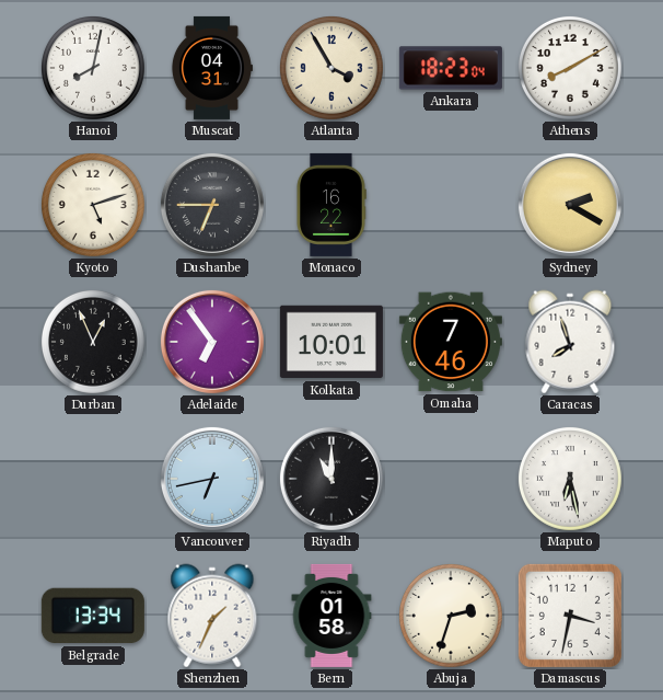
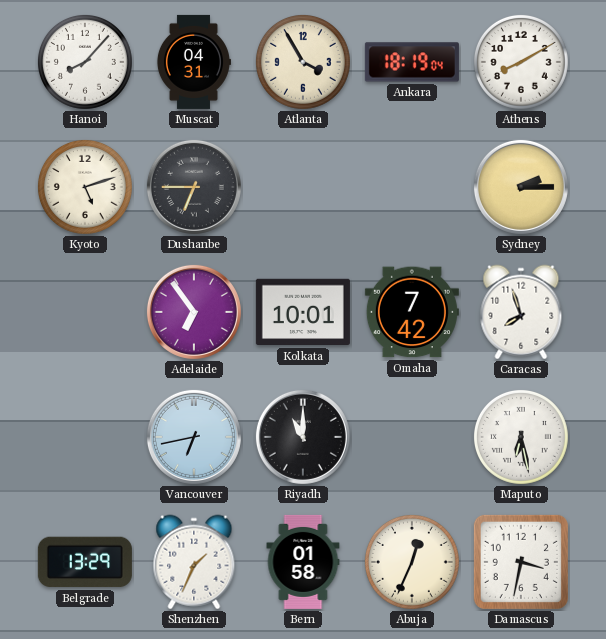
Hanoi: 8:02 -> 8:07
Ankara: 18:23 -> 18:19
Monaco: 16:22 -> none
Sydney: 2:20 -> 2:15
Durban: 12:56 -> none
Omaha: 7:46 -> 7:42
Belgrade: 13:34 -> 13:29
Abuja: 2:33 -> 12:34
